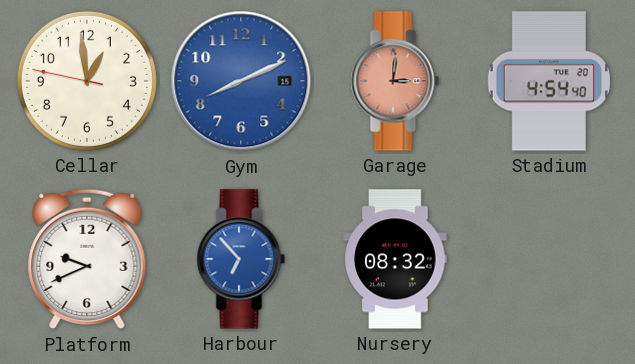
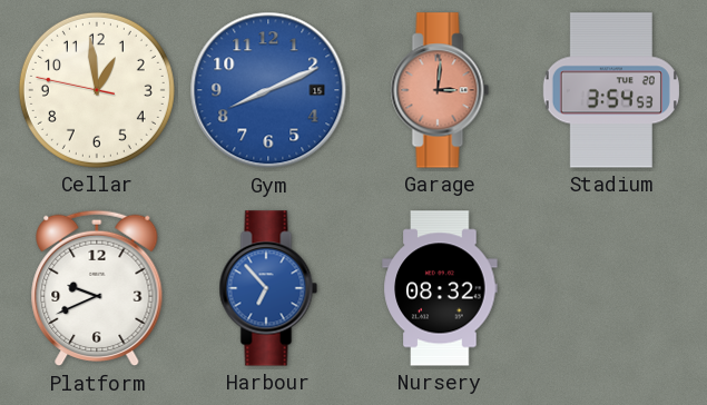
Stadium: 4:54 -> 3:54
